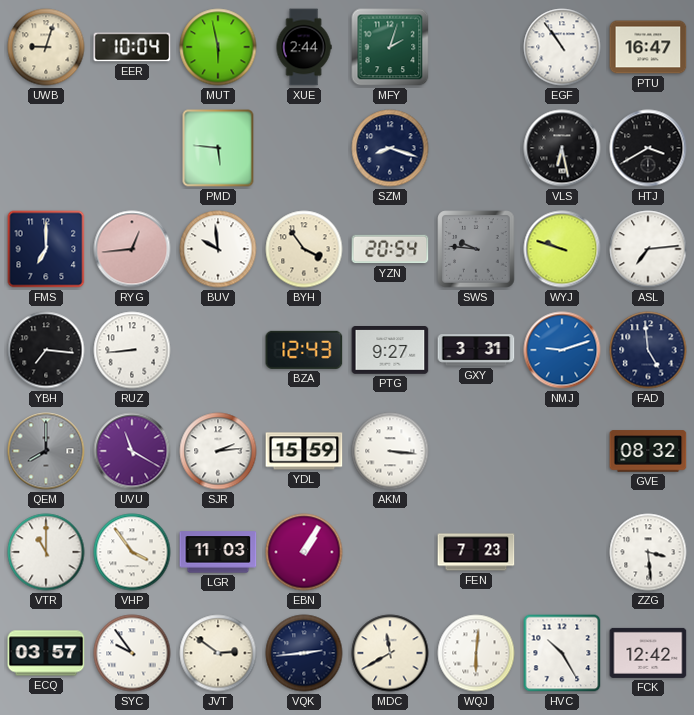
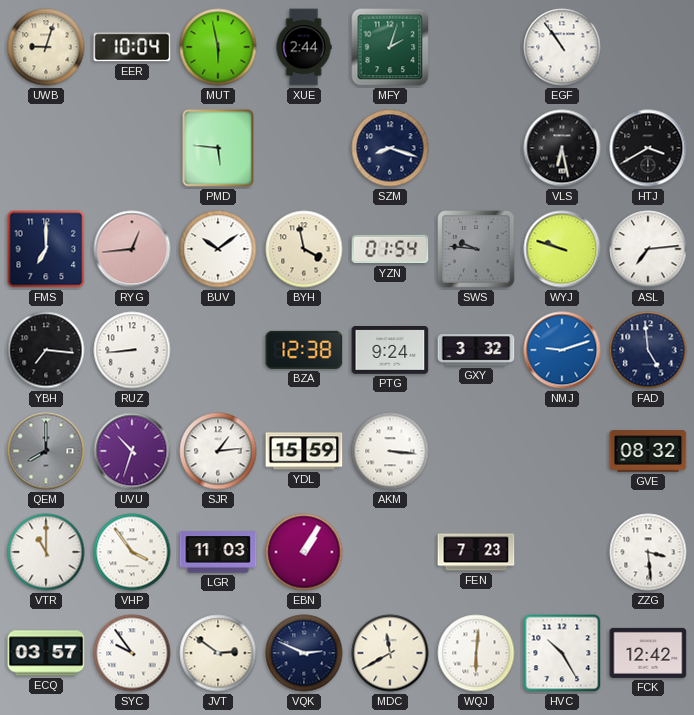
PTU: 16:47 -> none
BUV: 9:59 -> 10:09
BYH: 3:54 -> 3:58
YZN: 20:54 -> 01:54
BZA: 12:43 -> 12:38
PTG: 9:27 -> 9:24
GXY: 3:31 -> 3:32
UVU: 11:20 -> 10:33
SJR: 2:14 -> 1:14
VQK: 2:44 -> 2:49
